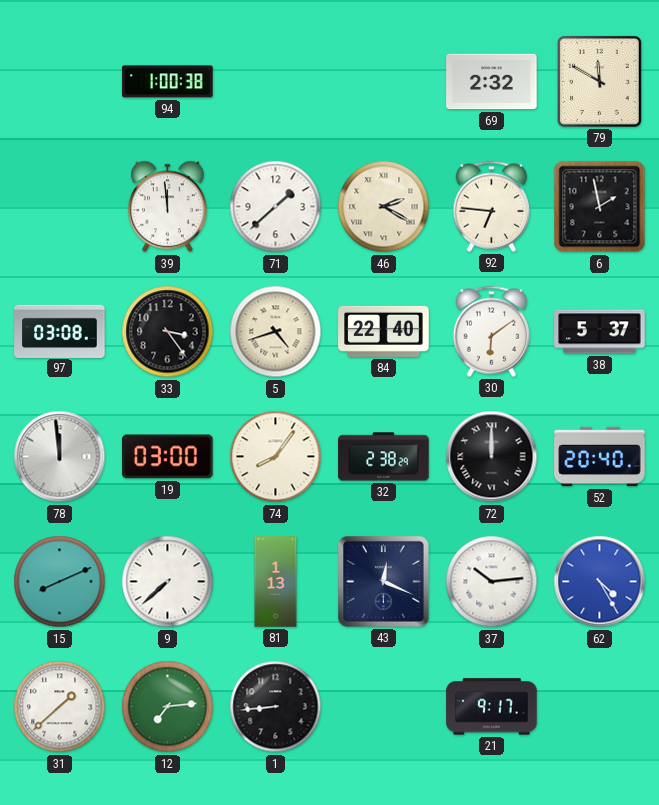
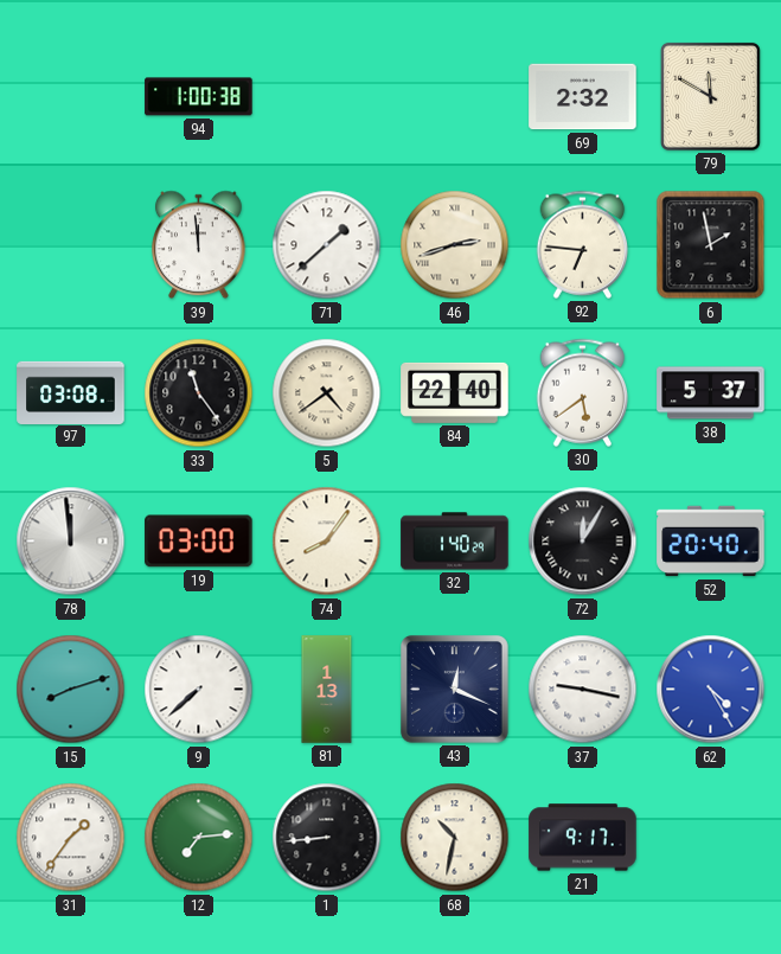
46: 2:20 -> 2:42
33: 3:24 -> 11:24
5: 4:42 -> 4:39
30: 6:09 -> 5:39
32: 2:38 -> 1:40
72: 12:00 -> 12:05
15: 8:11 -> 8:12
37: 10:14 -> 9:17
31: 1:38 -> 1:36
68: none -> 10:32
